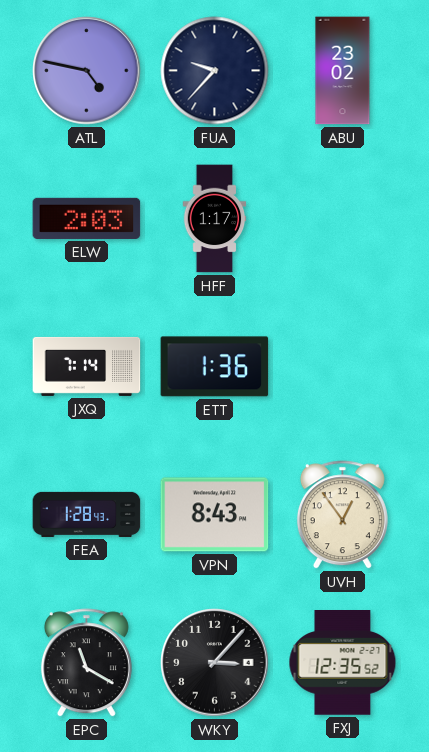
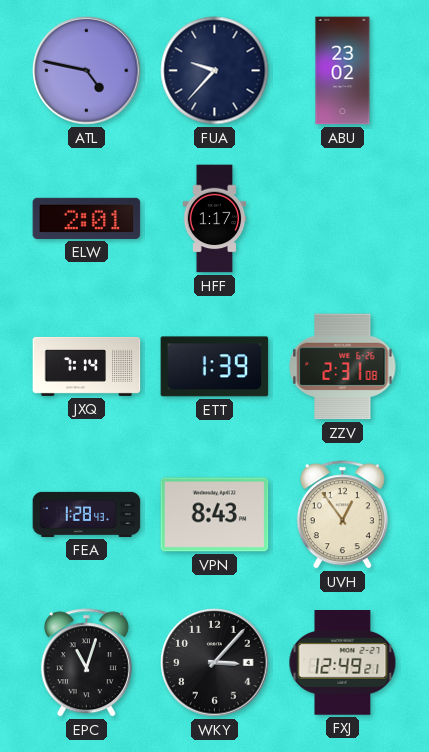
ELW: 2:03 -> 2:01
ETT: 1:36 -> 1:39
ZZV: none -> 2:31
EPC: 11:20 -> 11:03
FXJ: 12:35 -> 12:49
